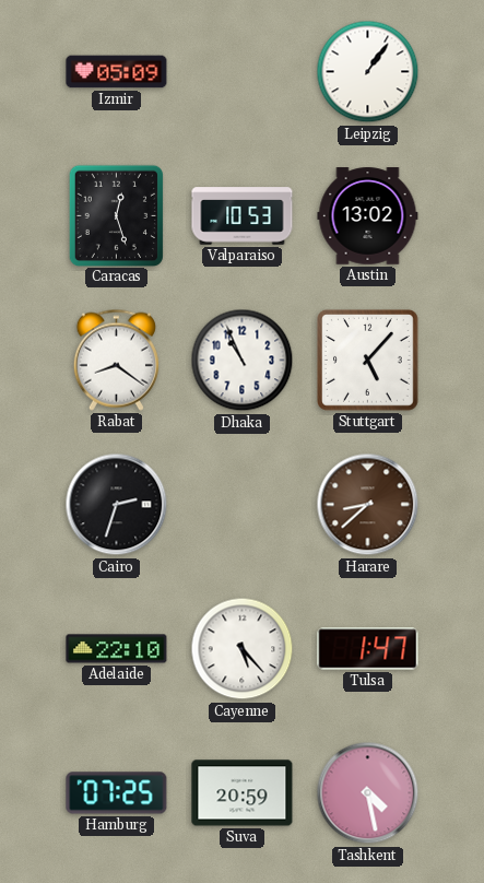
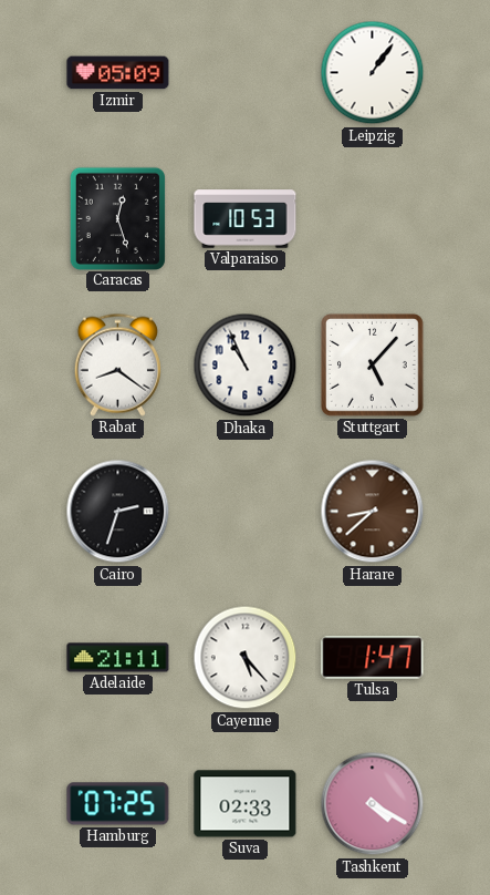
Austin: 13:02 -> none
Adelaide: 22:10 -> 21:11
Suva: 20:59 -> 02:33
Tashkent: 4:28 -> 4:20
